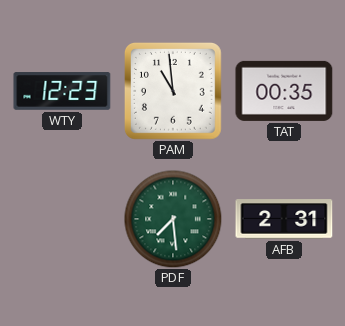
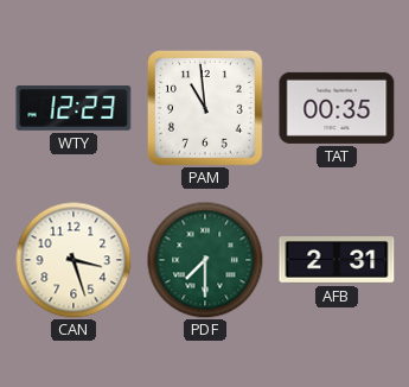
CAN: none -> 3:27
PDF: 7:29 -> 7:30
